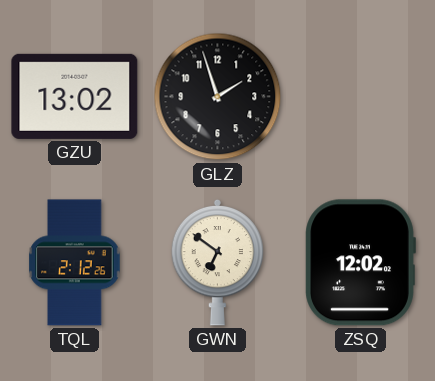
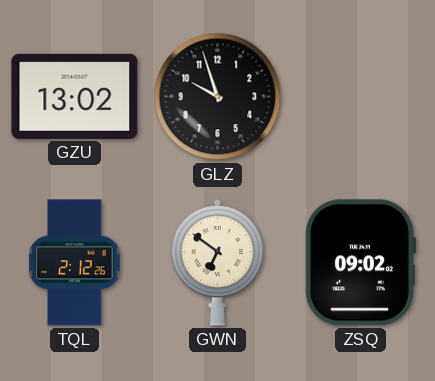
GLZ: 1:57 -> 9:57
ZSQ: 12:02 -> 09:02
